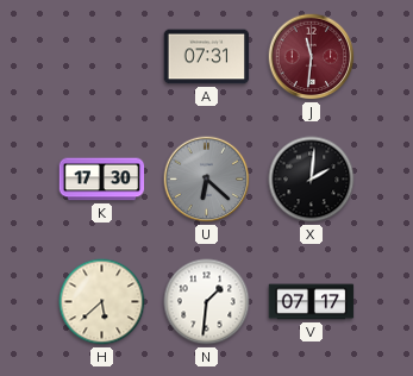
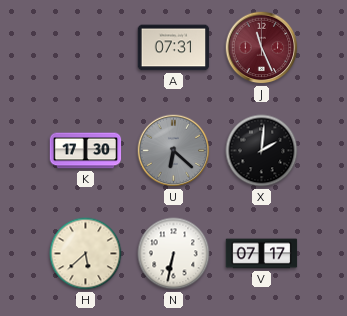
J: 11:31 -> 11:26
N: 1:31 -> 6:32
